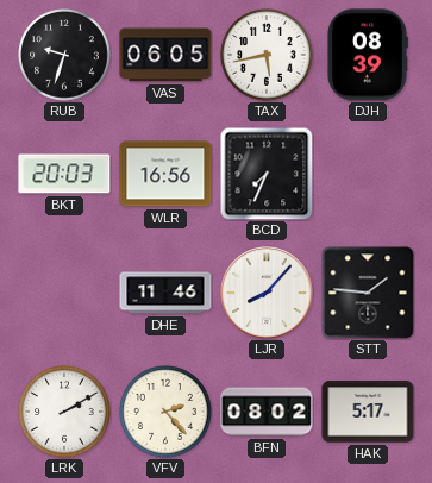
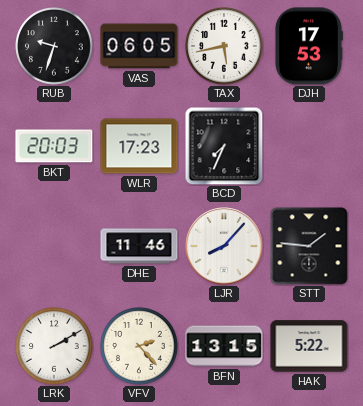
DJH: 08:39 -> 17:53
WLR: 16:56 -> 17:23
BFN: 08:02 -> 13:15
HAK: 5:17 -> 5:22
